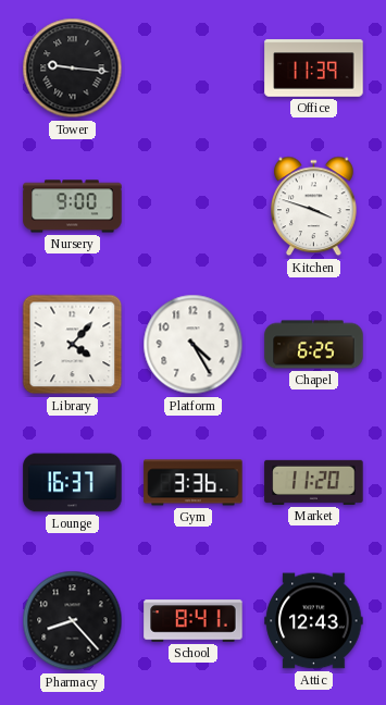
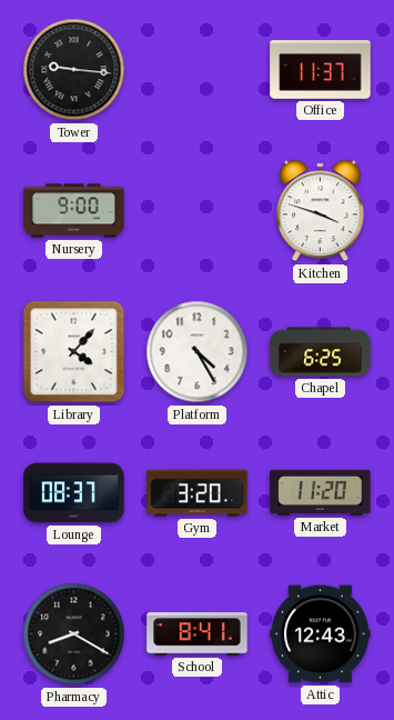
Office: 11:39 -> 11:37
Lounge: 16:37 -> 08:37
Gym: 3:36 -> 3:20
Pharmacy: 8:23 -> 8:20
